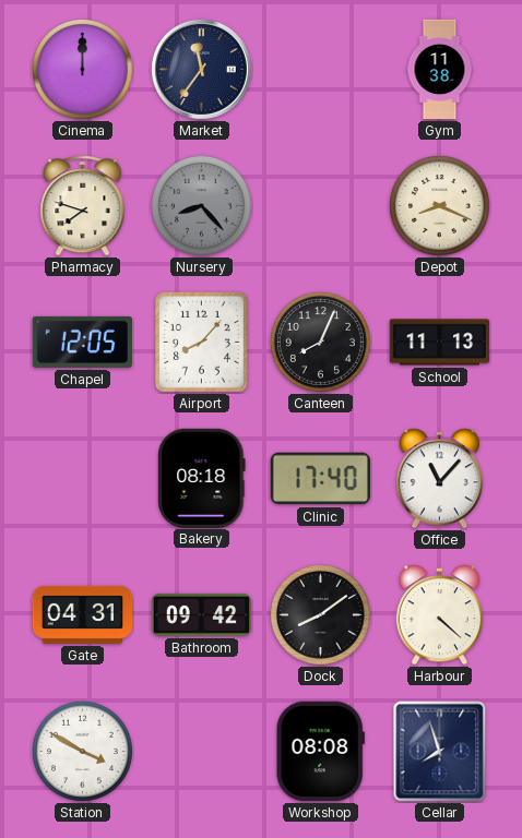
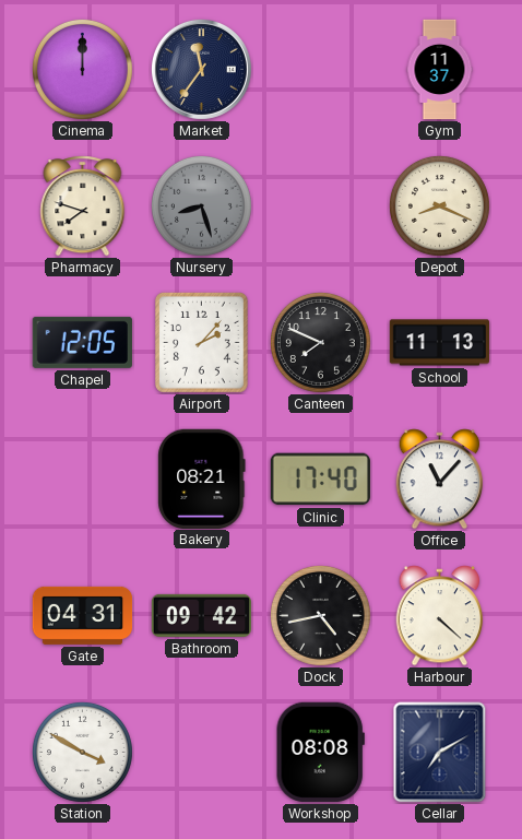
Gym: 11:38 -> 11:37
Nursery: 8:23 -> 8:27
Airport: 8:07 -> 2:07
Canteen: 8:04 -> 7:49
Bakery: 08:18 -> 08:21
Dock: 8:09 -> 4:43
Cellar: 7:57 -> 7:10
